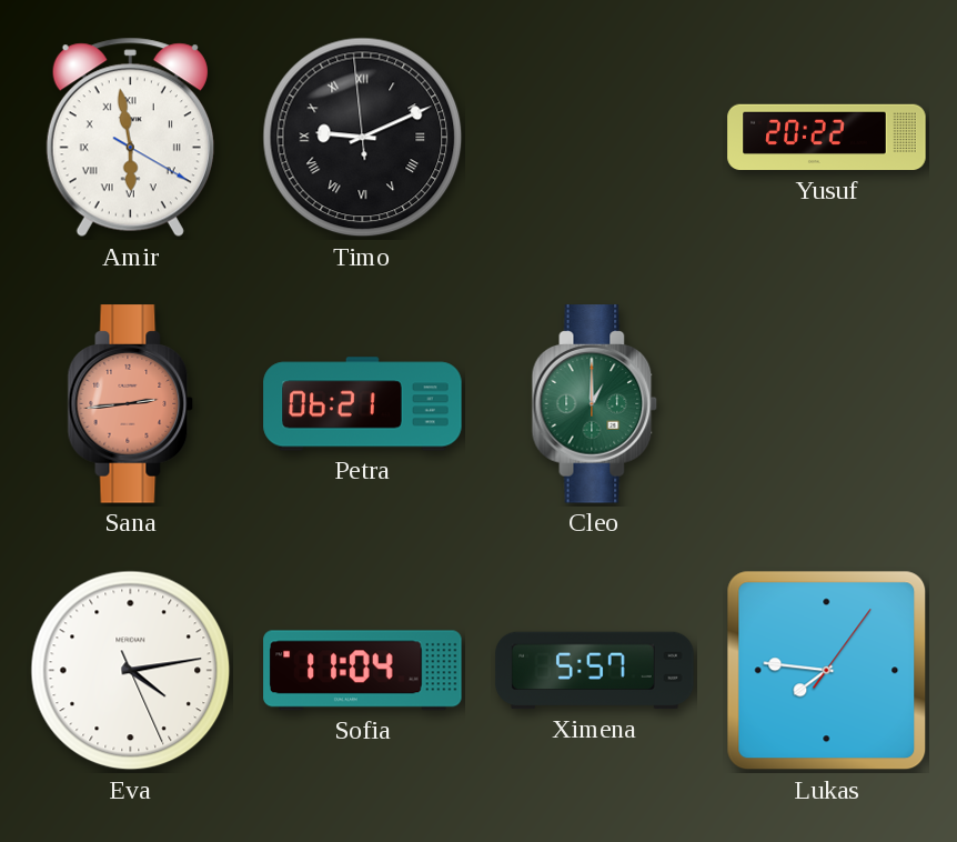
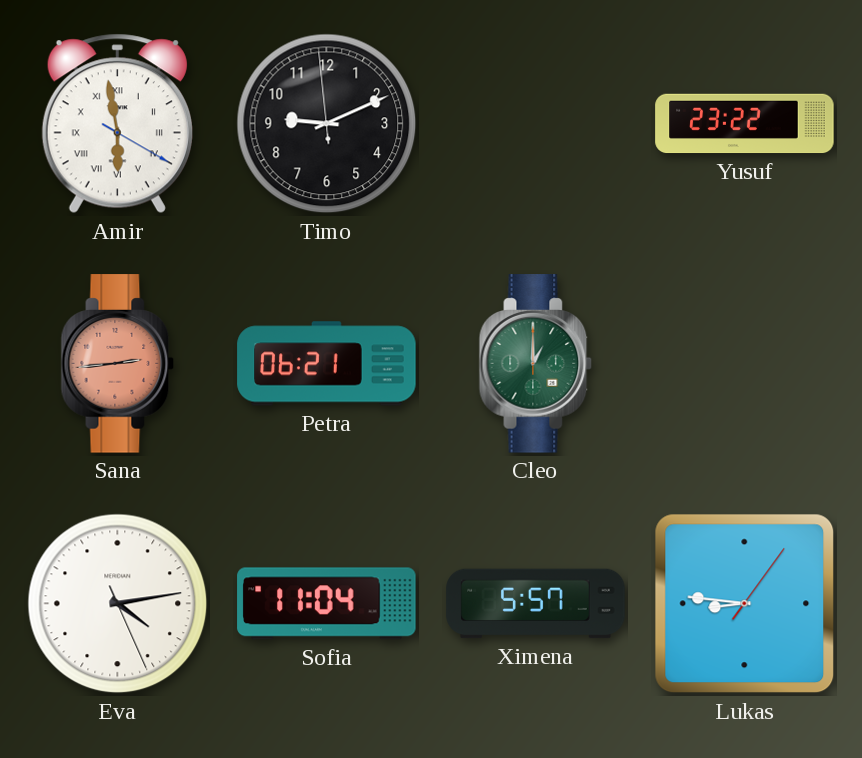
Timo numerals: Roman -> Arabic
Yusuf: 20:22 -> 23:22
Lukas: 7:46 -> 8:46
